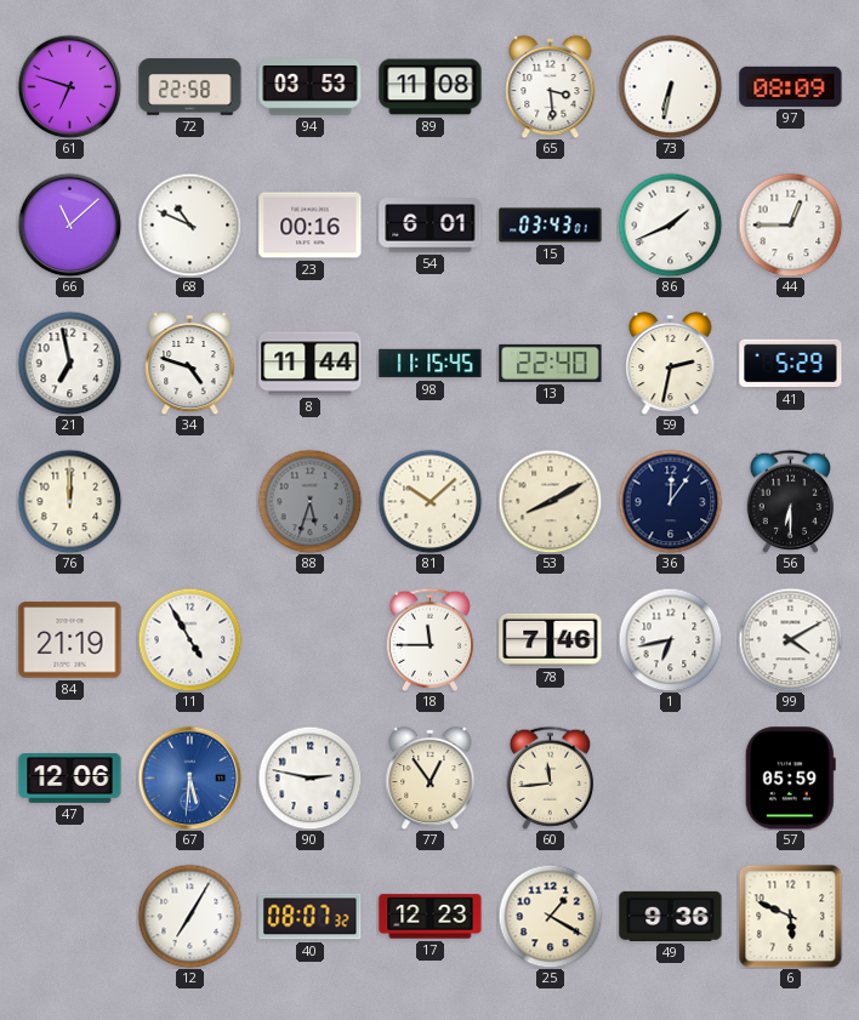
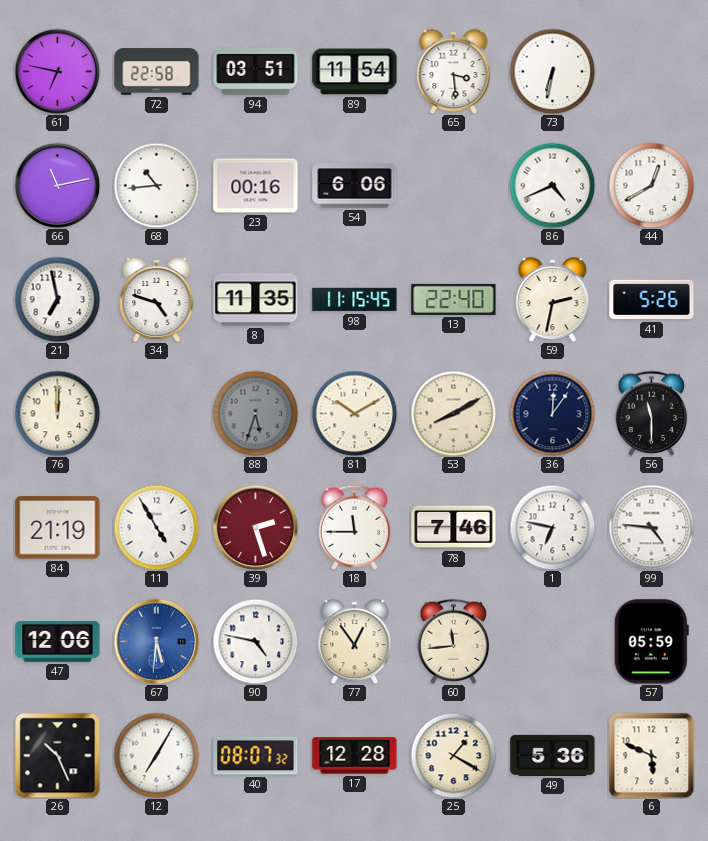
61: 6:48 -> 6:47
94: 03:53 -> 03:51
89: 11:08 -> 11:54
97: 08:09 -> none
66: 11:08 -> 11:13
68: 10:49 -> 10:44
54: 6:01 -> 6:06
15: 03:43 -> none
86: 1:41 -> 4:41
44: 12:45 -> 12:40
8: 11:44 -> 11:35
41: 5:29 -> 5:26
81: 10:08 -> 10:10
56: 6:30 -> 11:30
39: none -> 2:27
1: 6:43 -> 6:47
99: 4:10 -> 4:46
90: 2:47 -> 4:47
26: none -> 10:26
17: 12:23 -> 12:28
49: 9:36 -> 5:36
